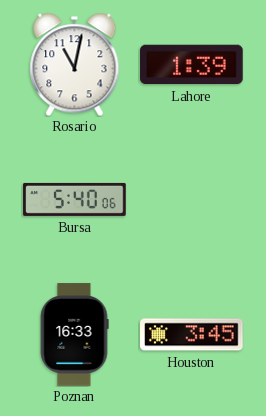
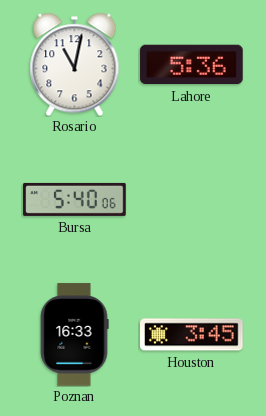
Lahore: 1:39 -> 5:36
